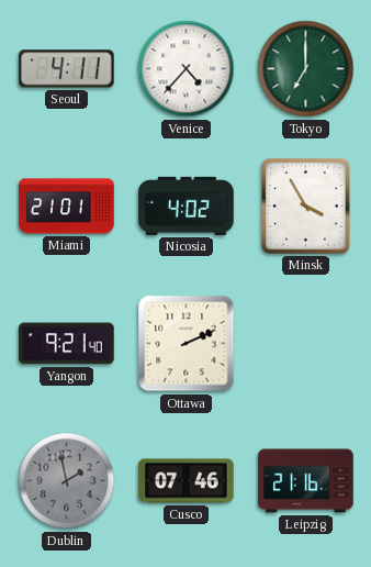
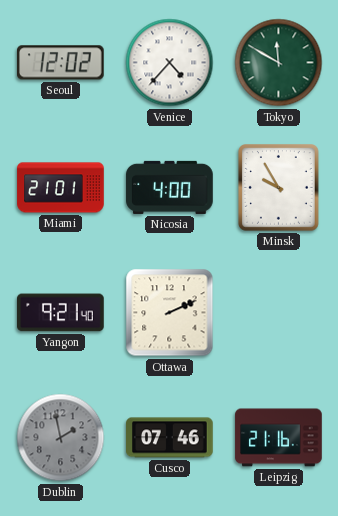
Seoul: 4:11 -> 12:02
Tokyo: 7:00 -> 11:50
Nicosia: 4:02 -> 4:00
Minsk: 3:55 -> 9:55
